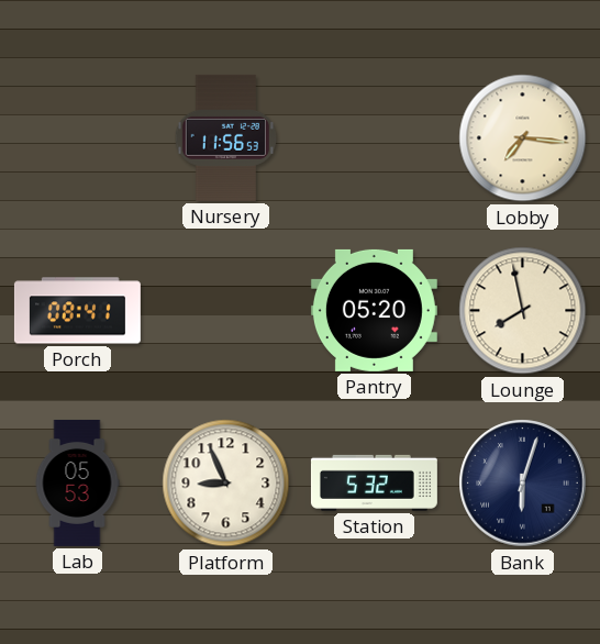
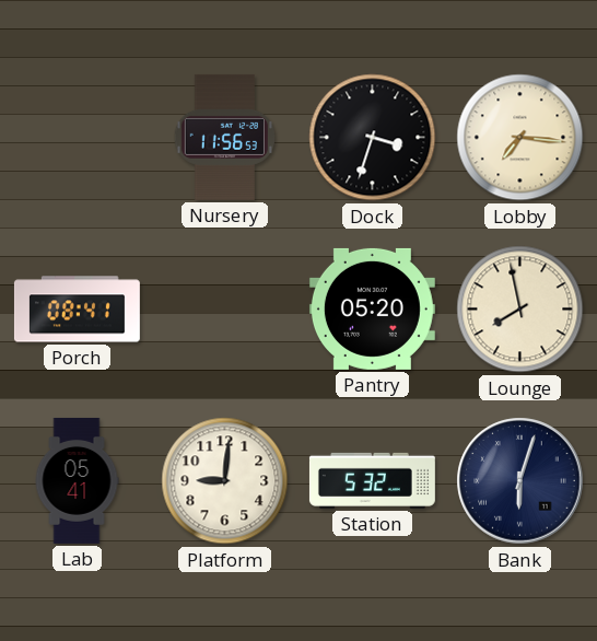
Dock: none -> 3:33
Lab: 05:53 -> 05:41
Platform: 8:56 -> 9:01
